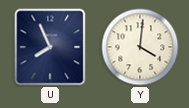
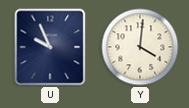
U: 7:56 -> 9:56
